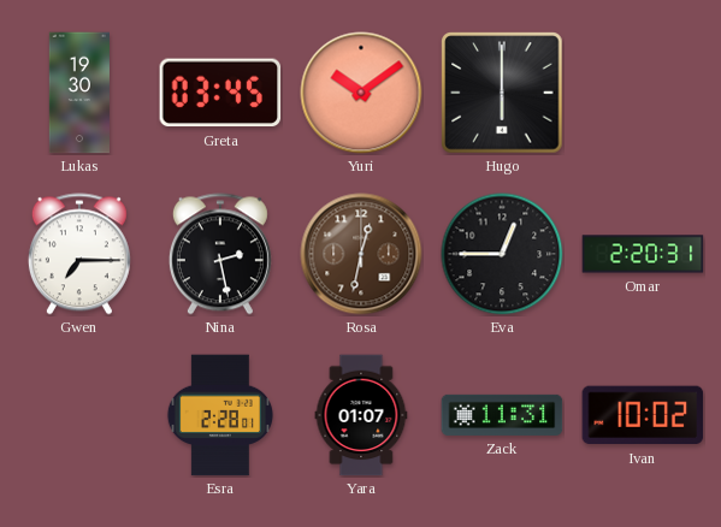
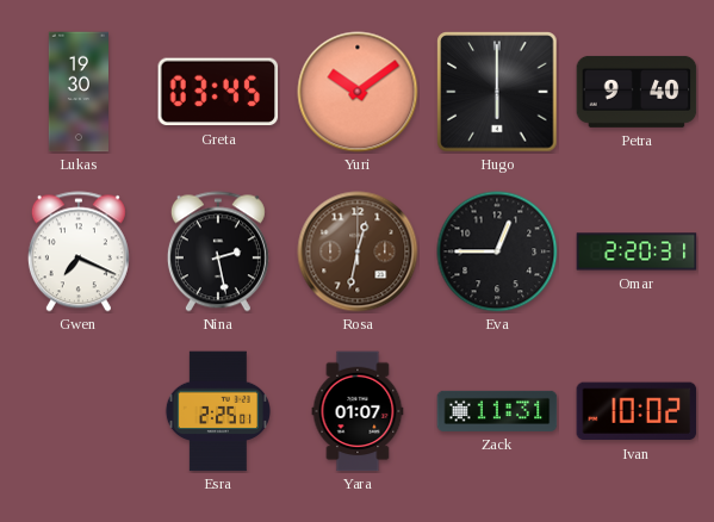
Petra: none -> 9:40
Gwen: 7:15 -> 7:19
Esra: 2:28 -> 2:25
